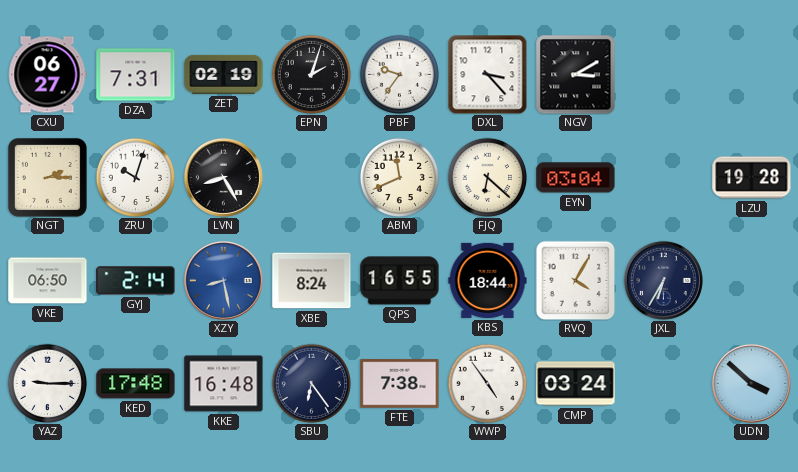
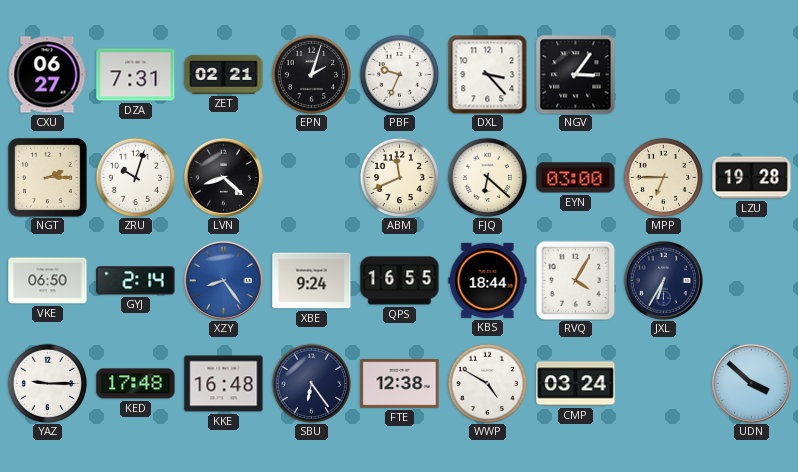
ZET: 02:19 -> 02:21
PBF: 9:36 -> 9:34
NGV: 3:10 -> 3:06
LVN: 8:25 -> 8:22
EYN: 03:04 -> 03:00
MPP: none -> 6:45
XZY: 8:28 -> 8:24
XBE: 8:24 -> 9:24
FTE: 7:38 -> 12:38
WWP: 4:54 -> 4:50
